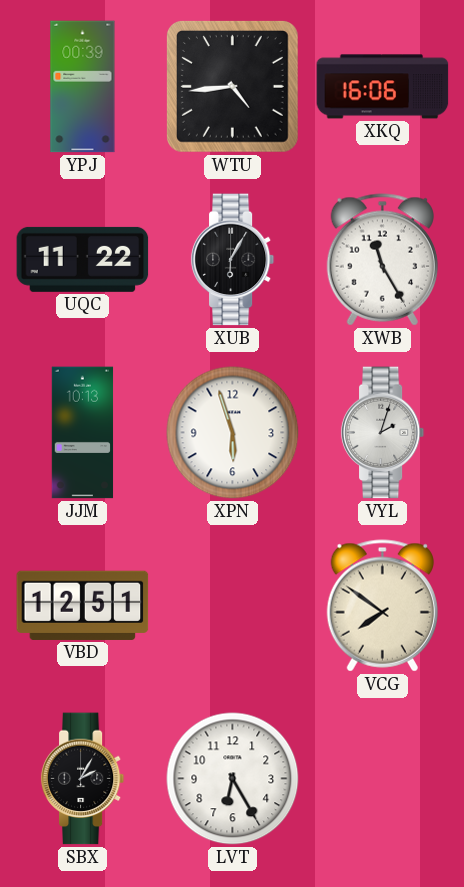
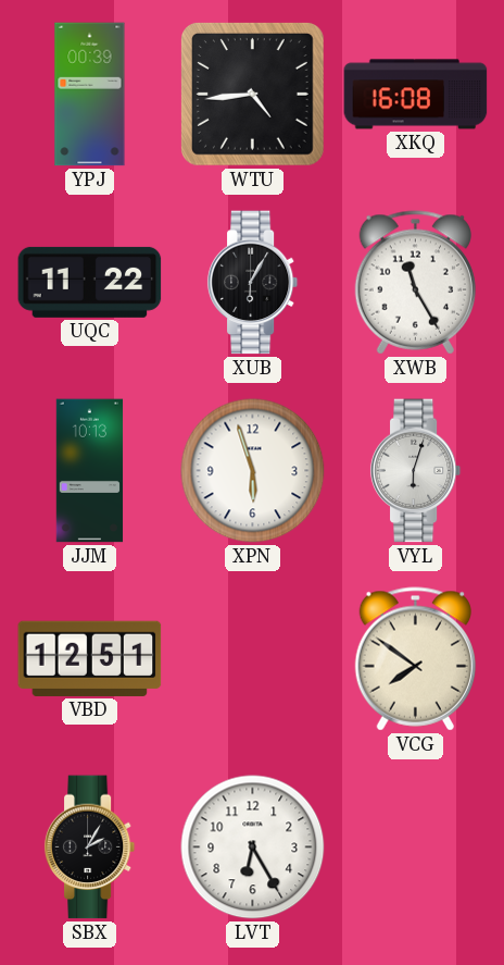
XKQ: 16:06 -> 16:08
VYL: 2:03 -> 6:03
